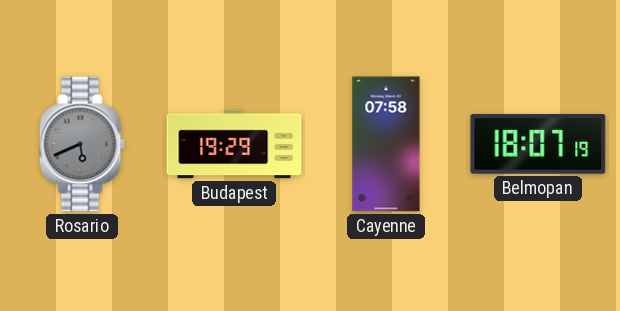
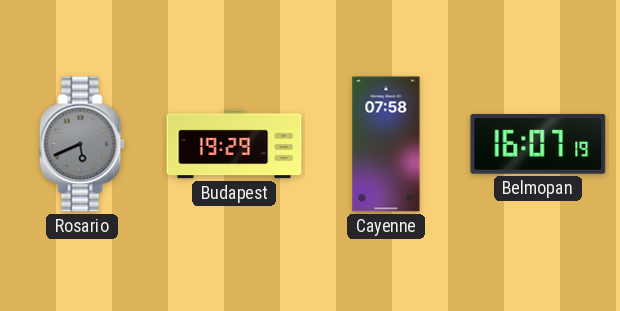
Belmopan: 18:07 -> 16:07
